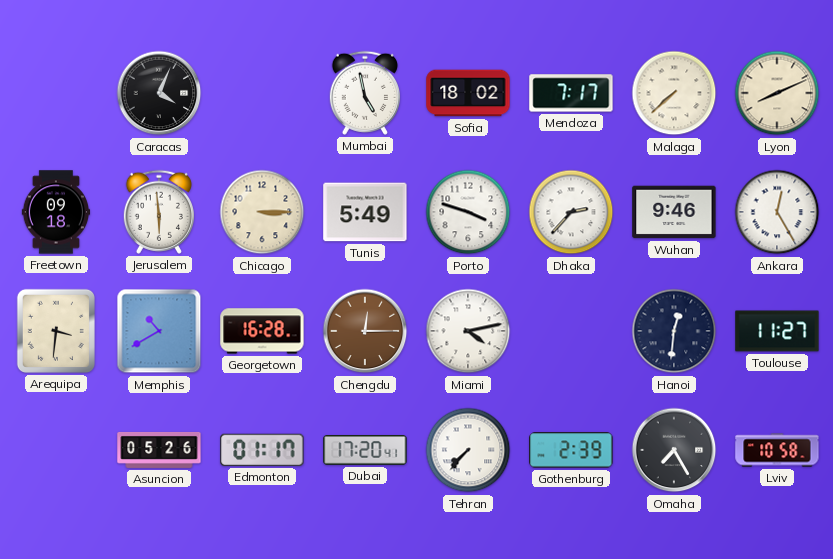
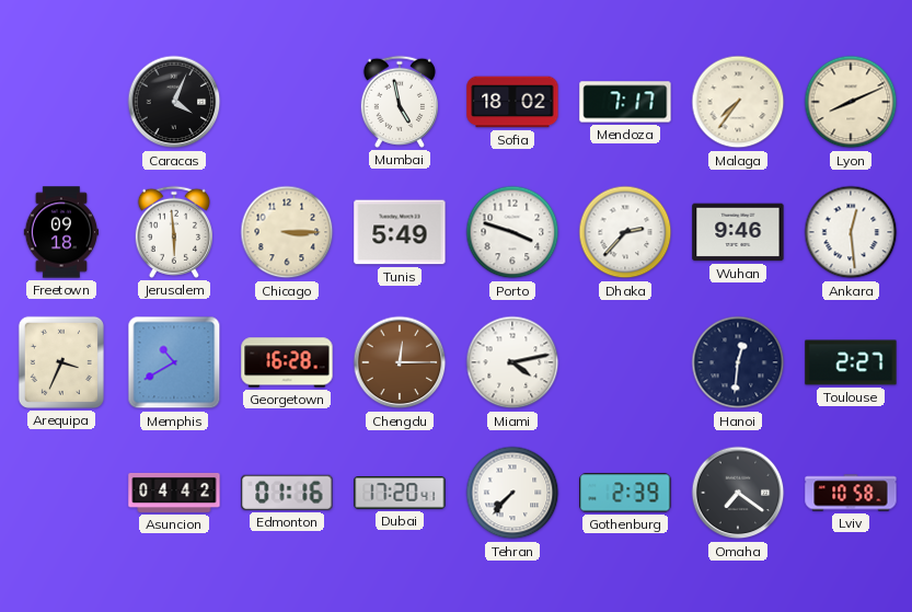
Malaga: 7:38 -> 7:36
Ankara: 12:25 -> 12:29
Arequipa: 3:31 -> 3:34
Toulouse: 11:27 -> 2:27
Asuncion: 05:26 -> 04:42
Edmonton: 01:17 -> 01:16
Omaha: 7:25 -> 7:21
